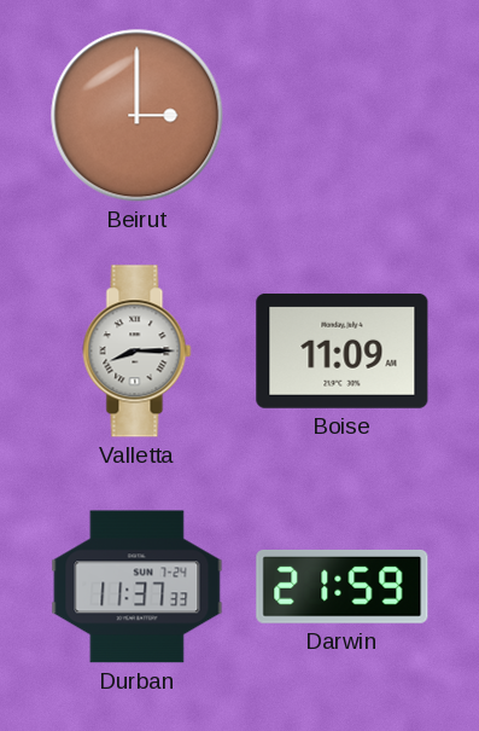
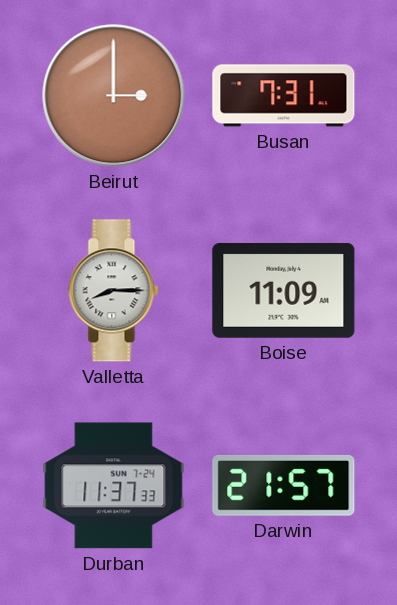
Busan: none -> 7:31
Darwin: 21:59 -> 21:57
